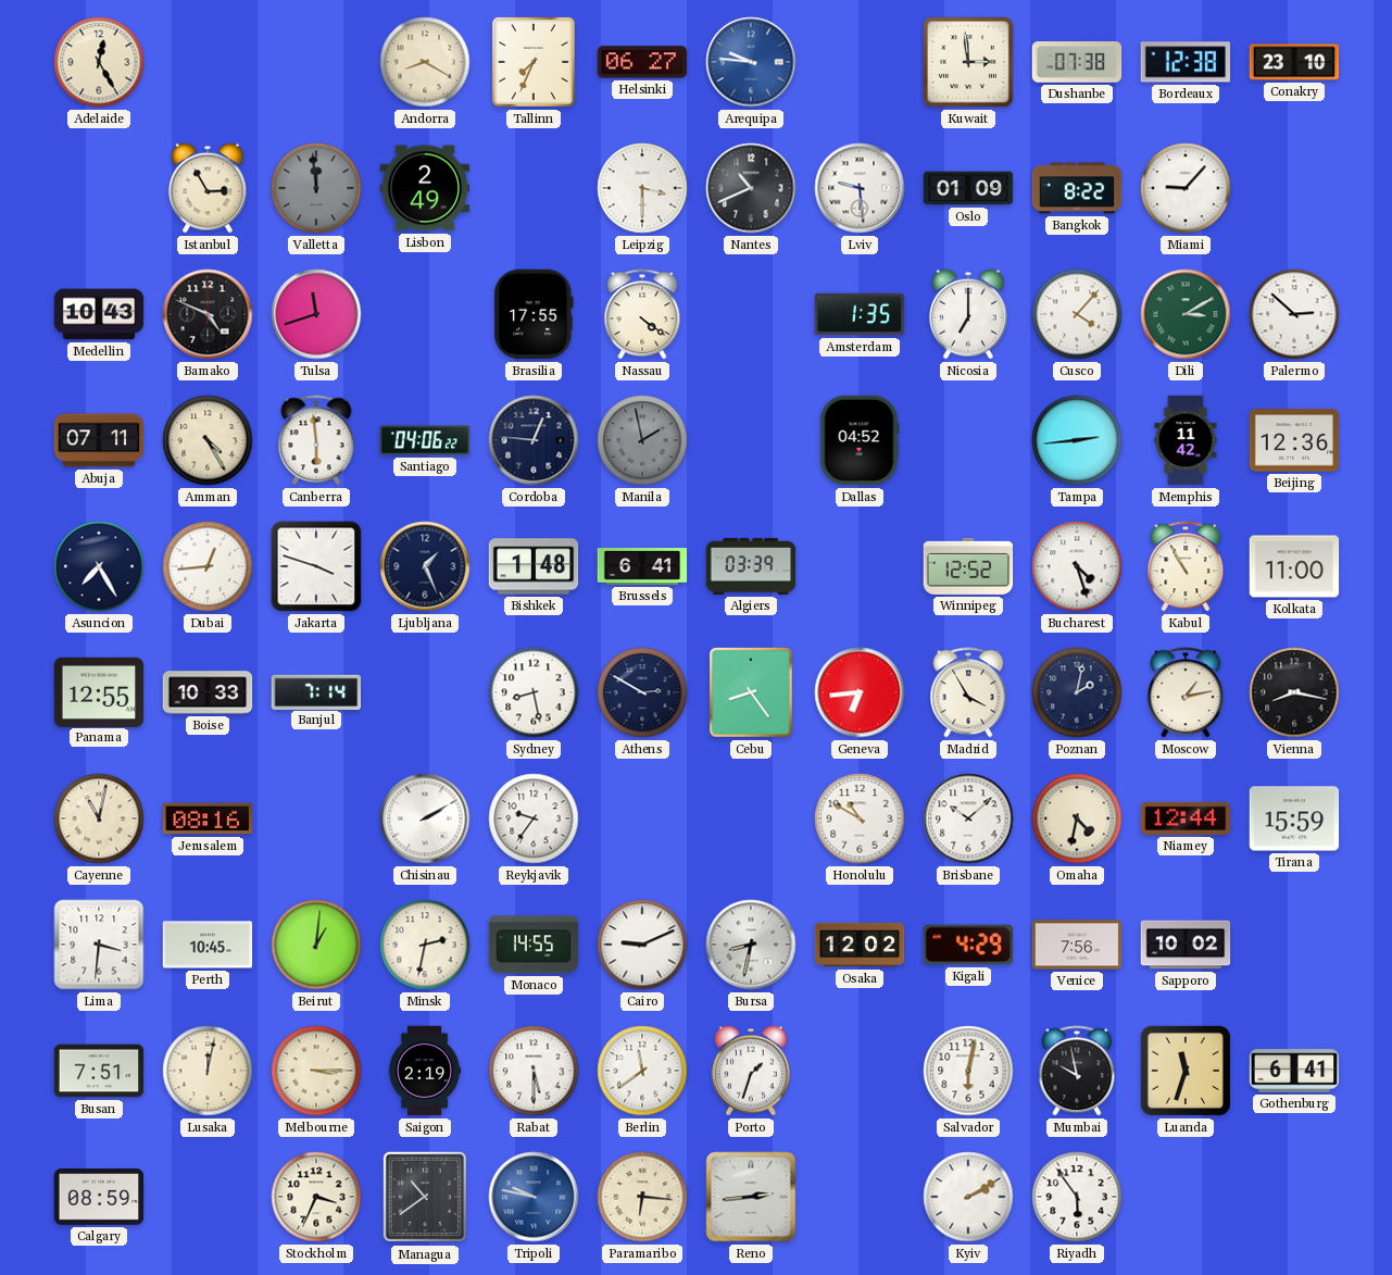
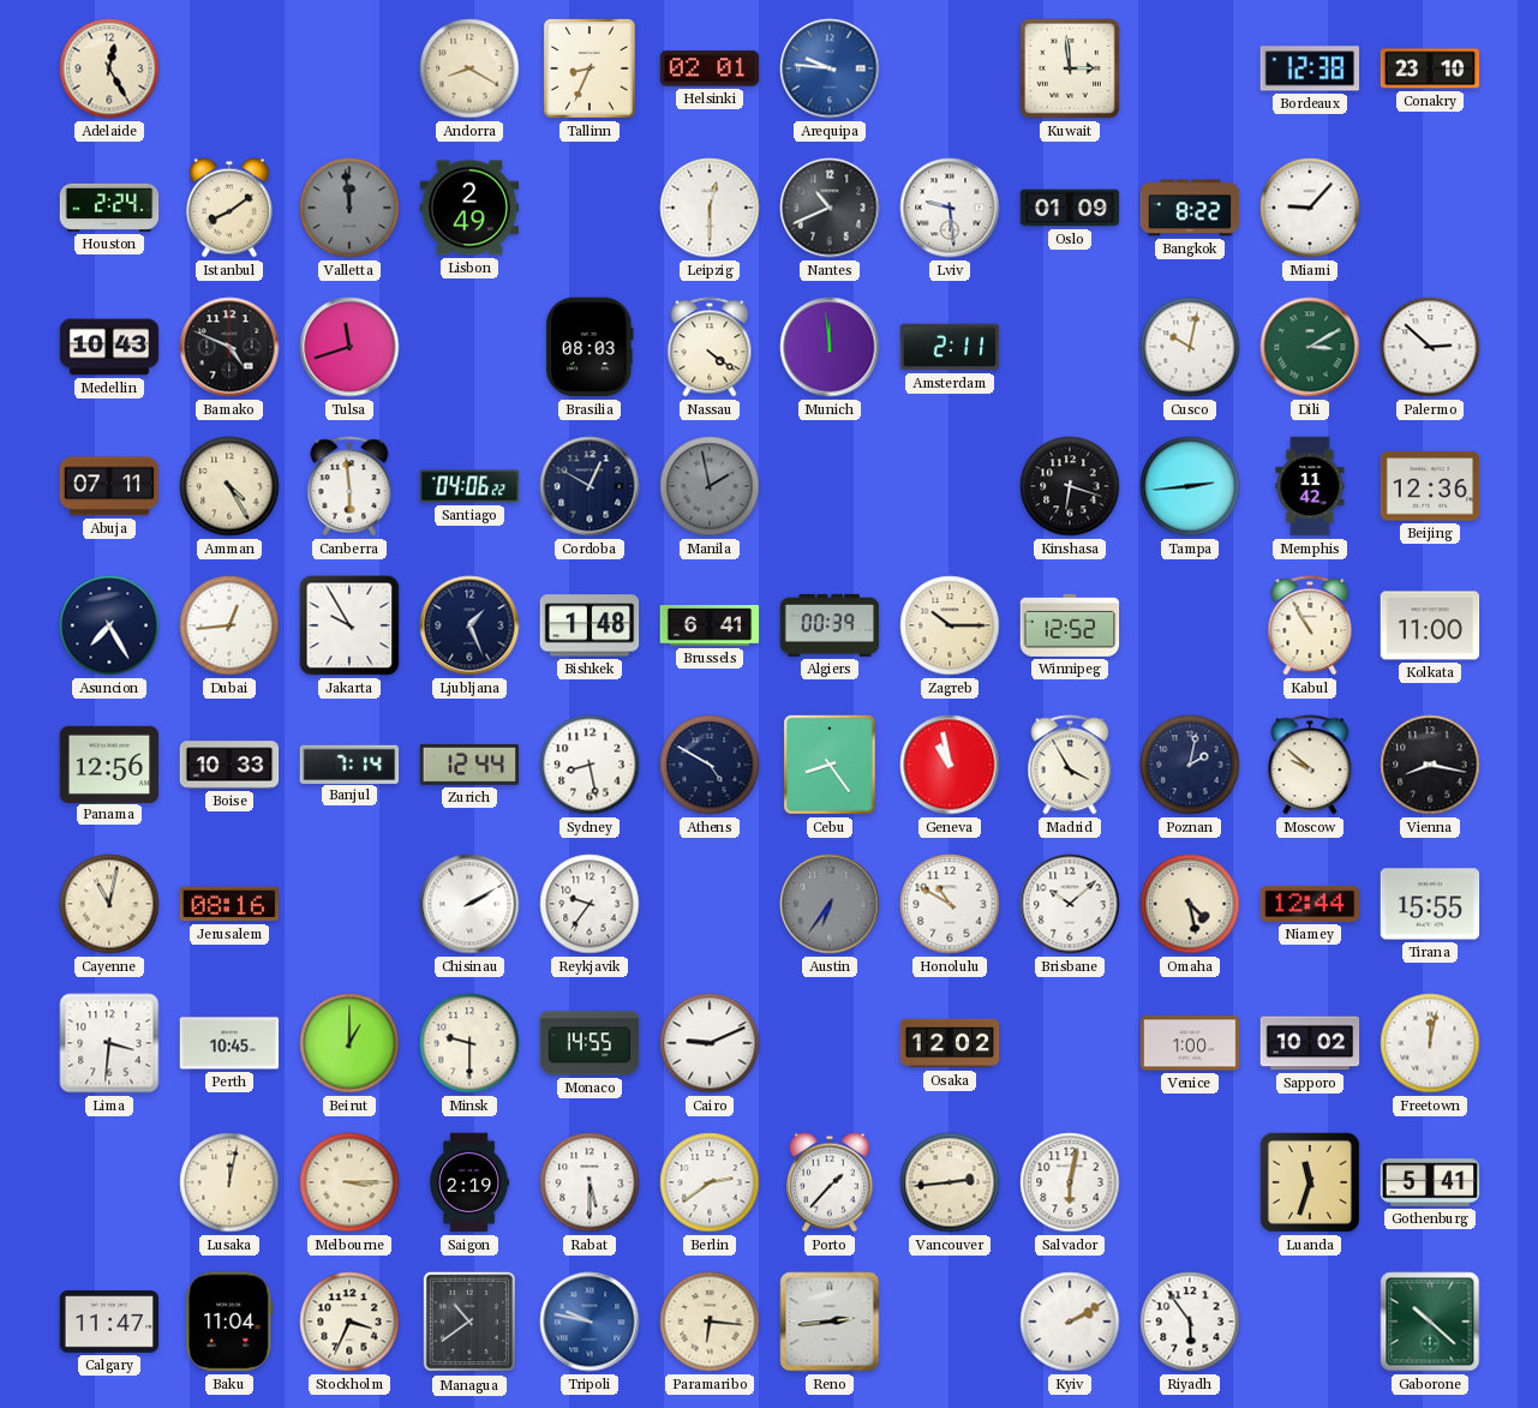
Tallinn: 7:34 -> 8:34
Helsinki: 06:27 -> 02:01
Dushanbe: 07:38 -> none
Houston: none -> 2:24
Istanbul: 2:55 -> 8:09
Leipzig: 3:30 -> 12:30
Brasilia: 17:55 -> 08:03
Munich: none -> 11:59
Amsterdam: 1:35 -> 2:11
Nicosia: 7:00 -> none
Cusco: 4:07 -> 10:02
Cordoba: 12:46 -> 12:50
Dallas: 04:52 -> none
Kinshasa: none -> 6:18
Jakarta: 3:48 -> 9:55
Algiers: 03:39 -> 00:39
Zagreb: none -> 10:15
Bucharest: 4:27 -> none
Panama: 12:55 -> 12:56
Zurich: none -> 12:44
Athens: 2:50 -> 4:50
Geneva: 6:44 -> 10:58
Moscow: 1:13 -> 9:52
Austin: none -> 6:36
Omaha: 4:32 -> 4:28
Tirana: 15:59 -> 15:55
Beirut: 1:01 -> 1:00
Minsk: 2:32 -> 9:30
Bursa: 8:32 -> none
Kigali: 4:29 -> none
Venice: 7:56 -> 1:00
Freetown: none -> 12:02
Busan: 7:51 -> none
Berlin: 11:39 -> 2:39
Porto: 1:33 -> 1:37
Vancouver: none -> 2:44
Mumbai: 9:58 -> none
Gothenburg: 6:41 -> 5:41
Calgary: 08:59 -> 11:47
Baku: none -> 11:04
Gaborone: none -> 10:22
